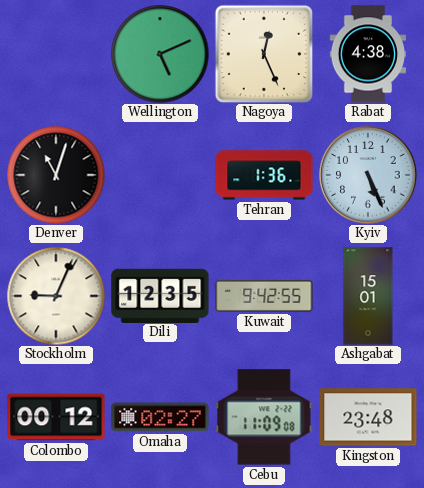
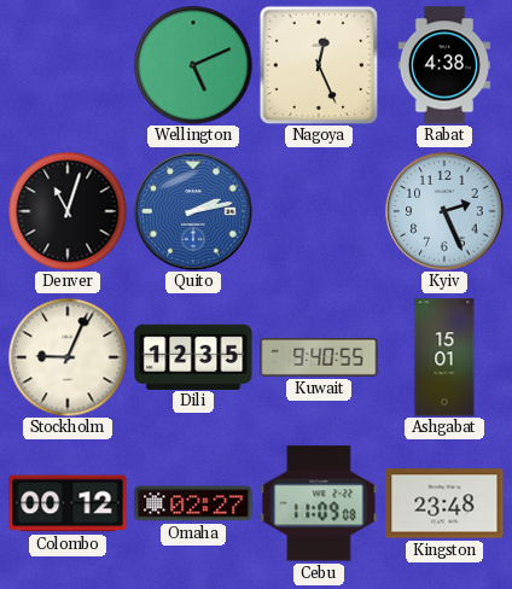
Quito: none -> 2:13
Tehran: 1:36 -> none
Kyiv: 5:26 -> 2:26
Kuwait: 9:42 -> 9:40
